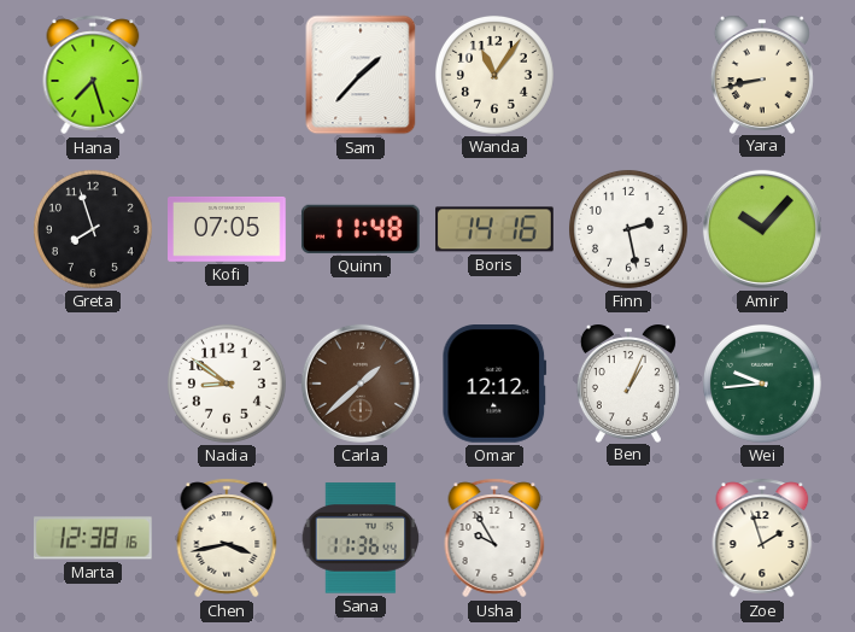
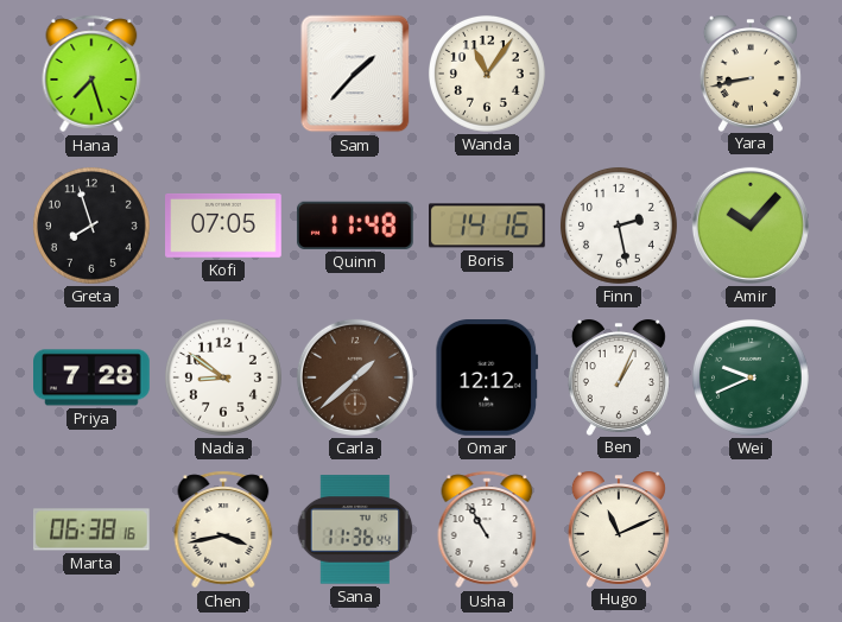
Priya: none -> 7:28
Wei: 9:44 -> 9:41
Marta: 12:38 -> 06:38
Usha: 9:55 -> 10:55
Hugo: none -> 11:11
Zoe: 1:57 -> none
